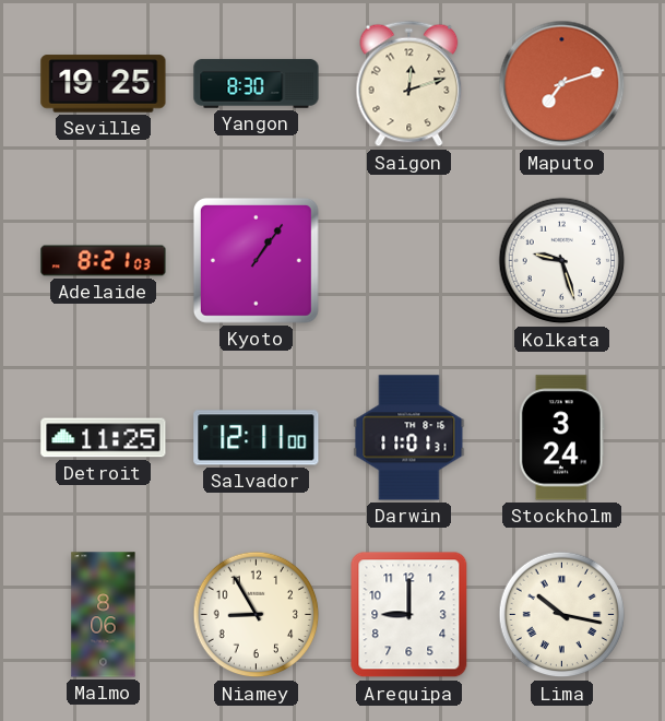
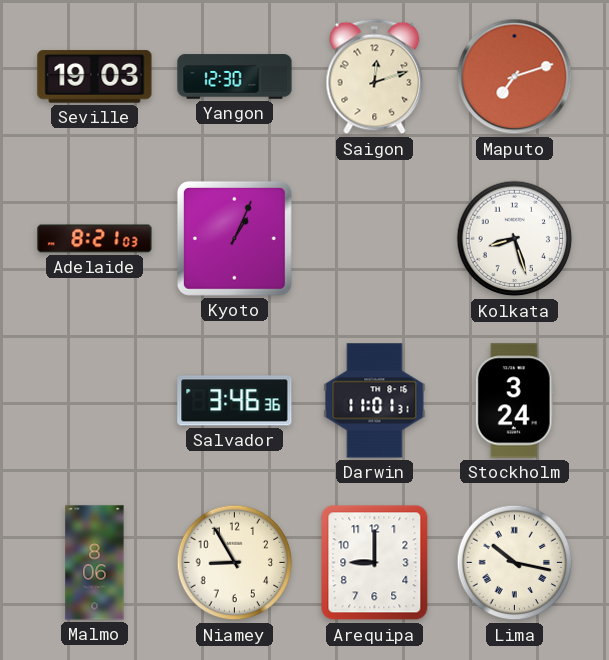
Seville: 19:25 -> 19:03
Yangon: 8:30 -> 12:30
Kyoto: 1:06 -> 1:04
Kolkata: 9:27 -> 8:27
Detroit: 11:25 -> none
Salvador: 12:11 -> 3:46
